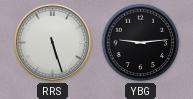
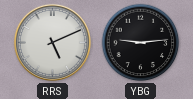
RRS: 5:27 -> 5:11
